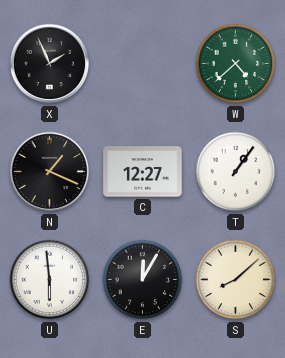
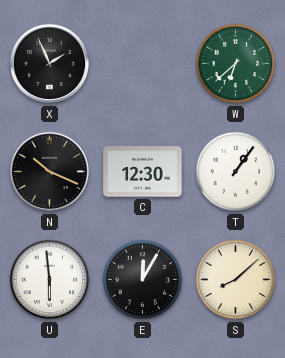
W: 4:38 -> 6:38
N: 1:19 -> 10:19
C: 12:27 -> 12:30
